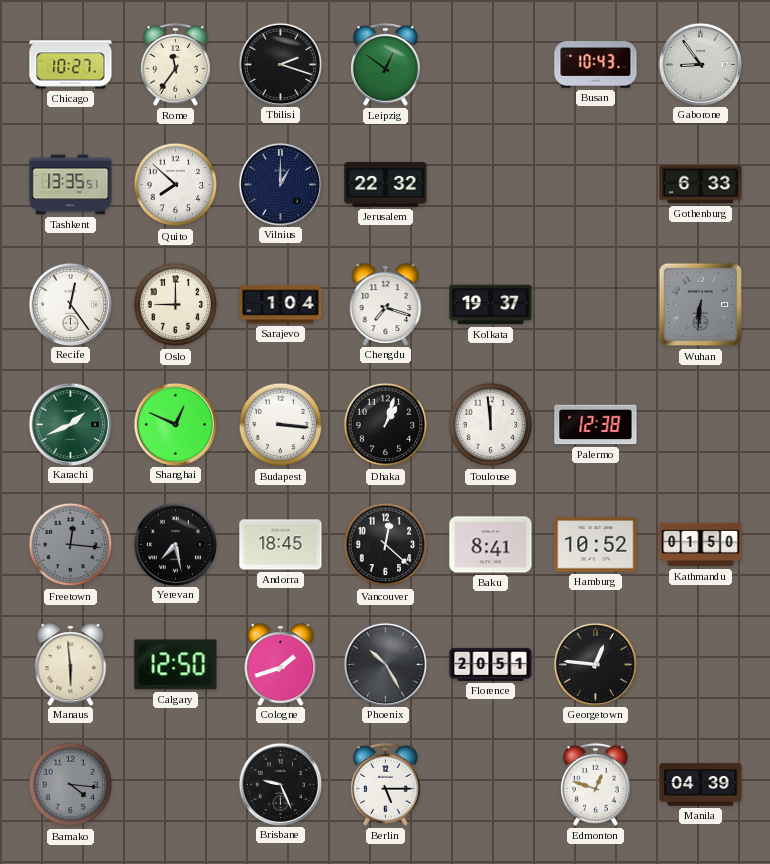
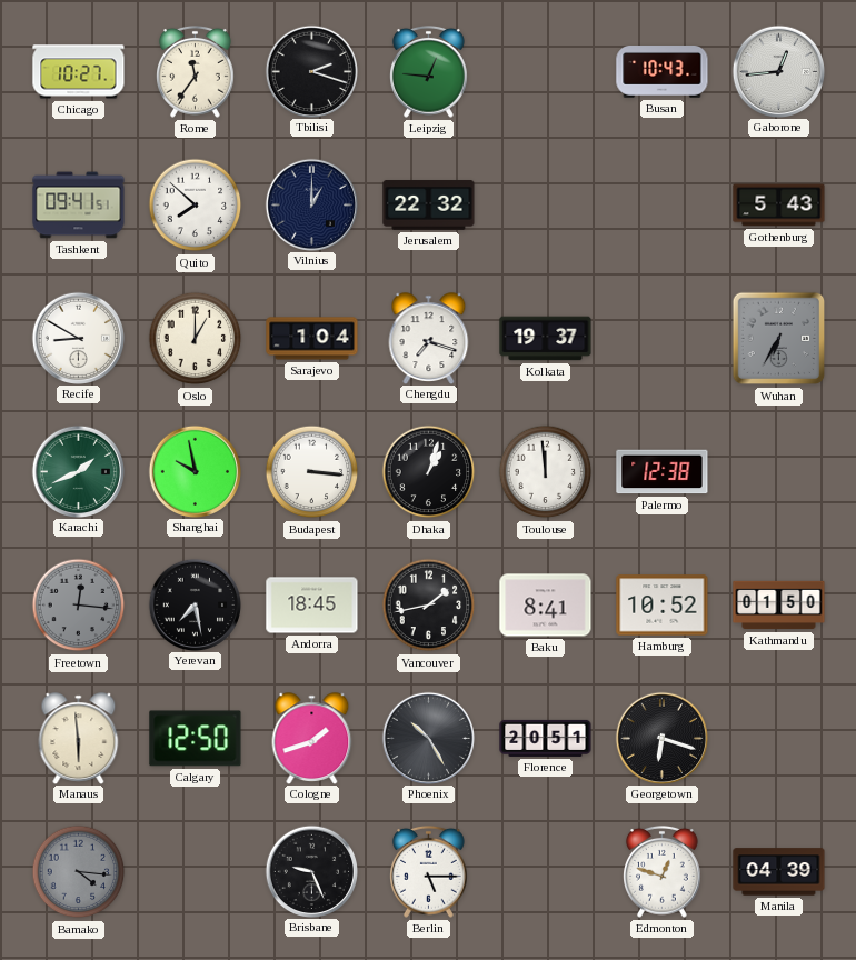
Leipzig: 12:51 -> 12:46
Gaborone: 8:54 -> 12:44
Tashkent: 13:35 -> 09:41
Gothenburg: 6:33 -> 5:43
Recife: 12:24 -> 8:50
Oslo: 9:00 -> 1:00
Wuhan: 6:31 -> 6:35
Shanghai: 12:49 -> 9:58
Vancouver: 12:22 -> 1:43
Georgetown: 12:46 -> 6:18
